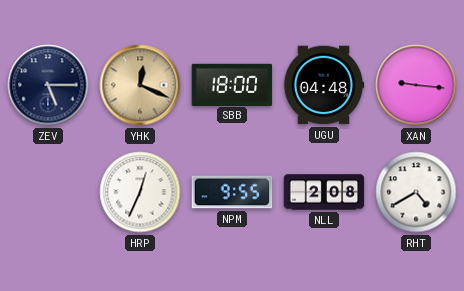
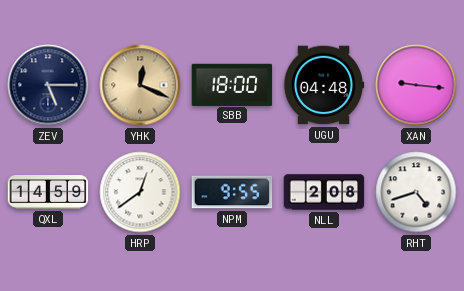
QXL: none -> 14:59
HRP: 12:34 -> 12:39
RHT: 4:40 -> 4:42
